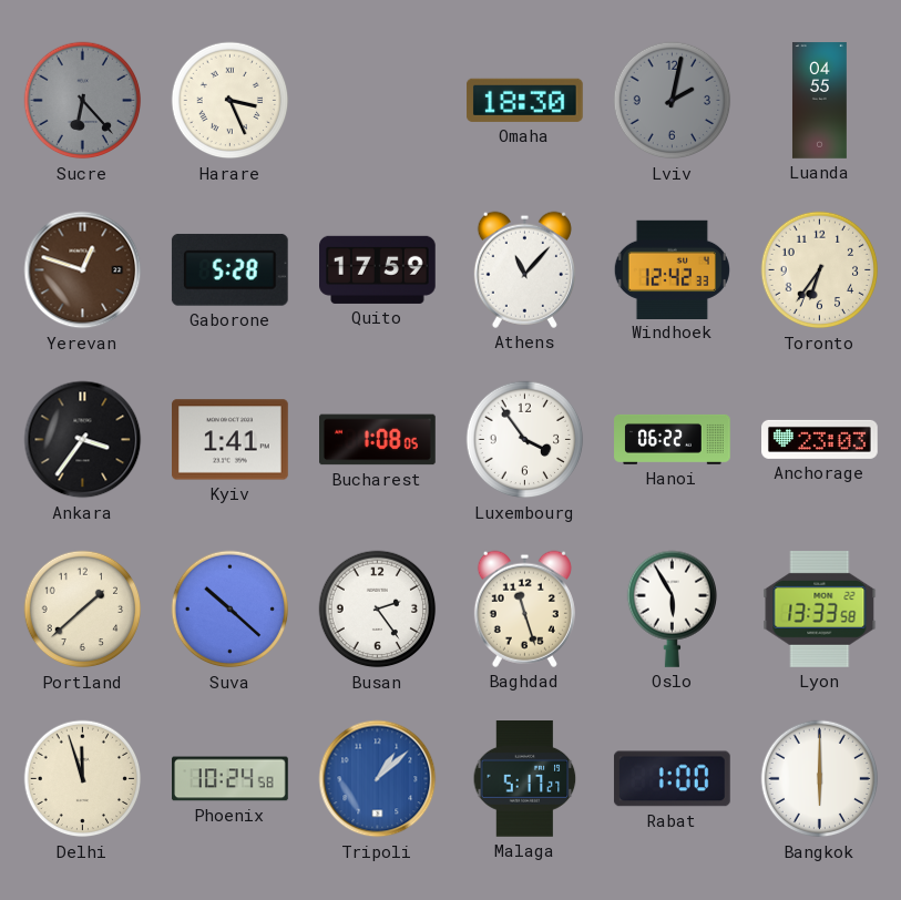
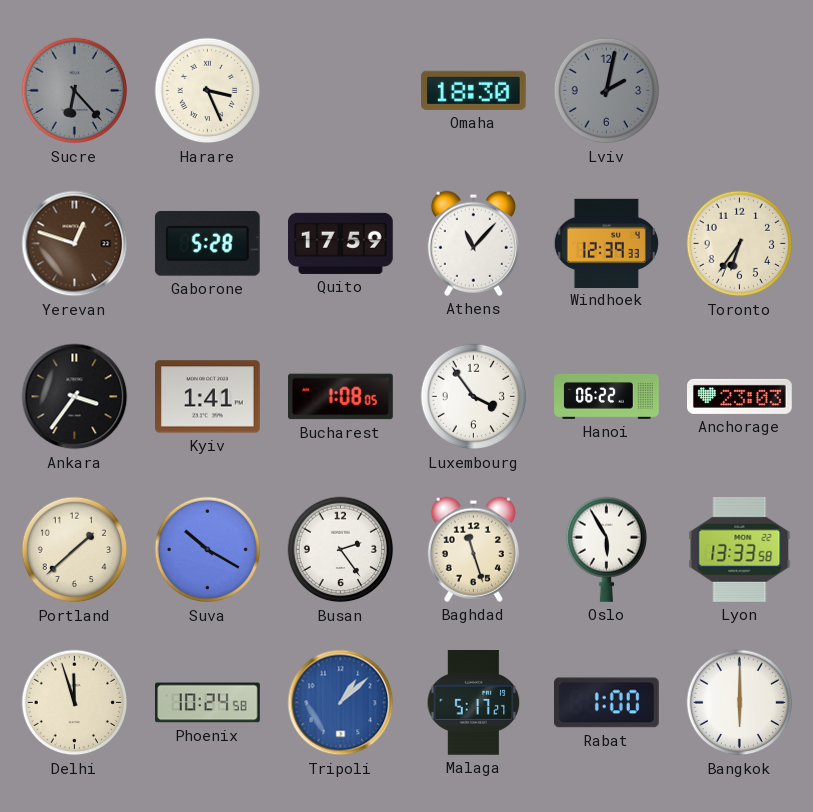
Luanda: 04:55 -> none
Windhoek: 12:42 -> 12:39
Suva: 10:22 -> 10:20
